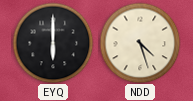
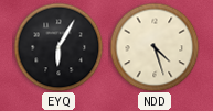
EYQ: 6:00 -> 6:05
